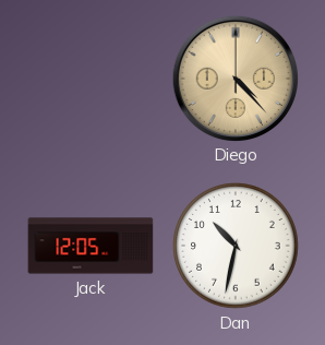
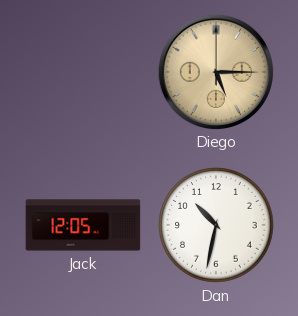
Diego: 4:23 -> 5:15
